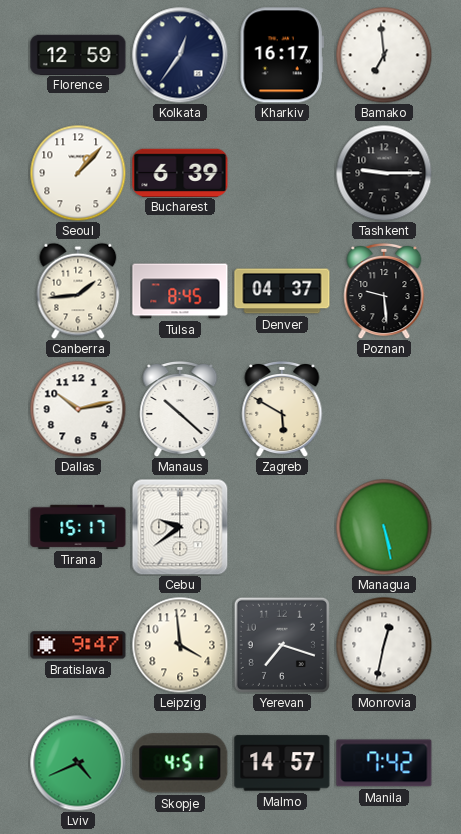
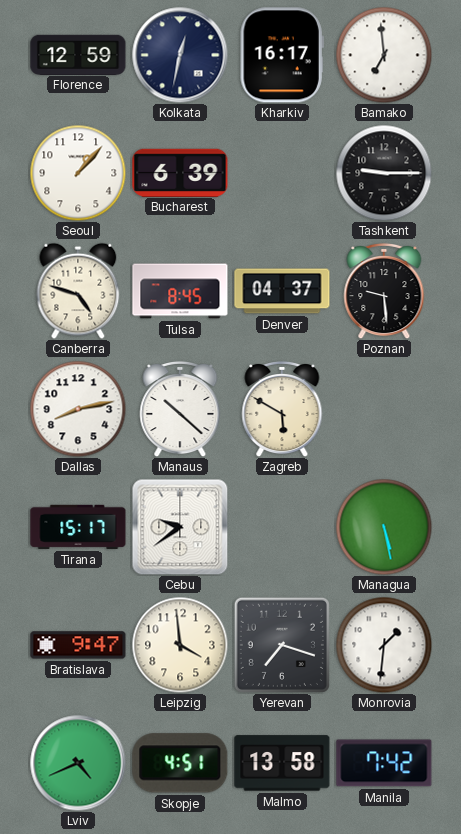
Kolkata: 12:36 -> 12:32
Canberra: 1:44 -> 4:48
Dallas: 10:13 -> 8:13
Monrovia: 12:32 -> 1:31
Malmo: 14:57 -> 13:58
